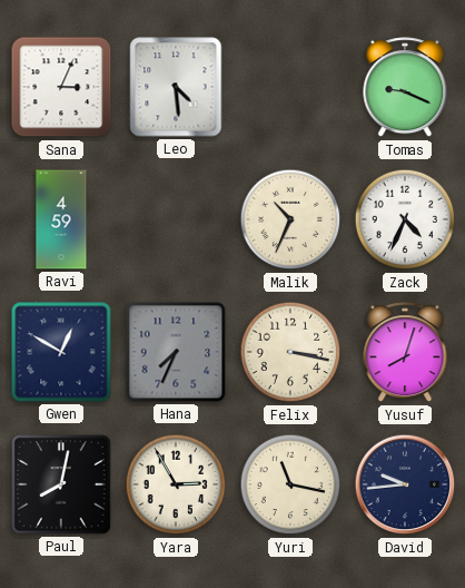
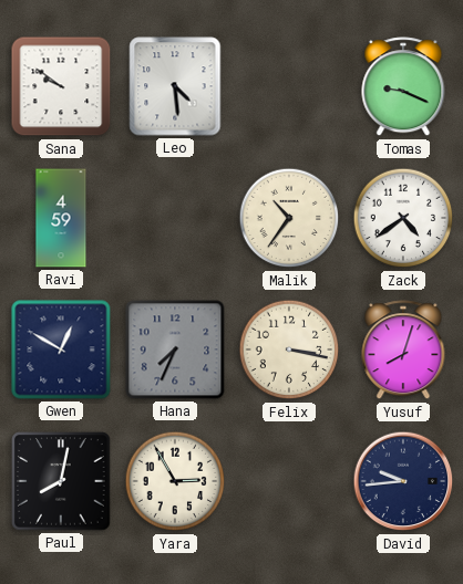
Sana: 3:04 -> 9:51
Malik: 10:34 -> 10:36
Zack: 4:34 -> 4:39
Yuri: 11:17 -> none
